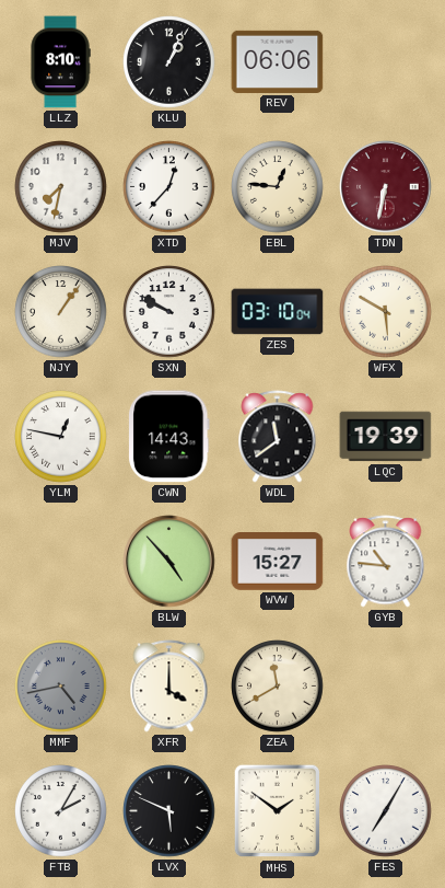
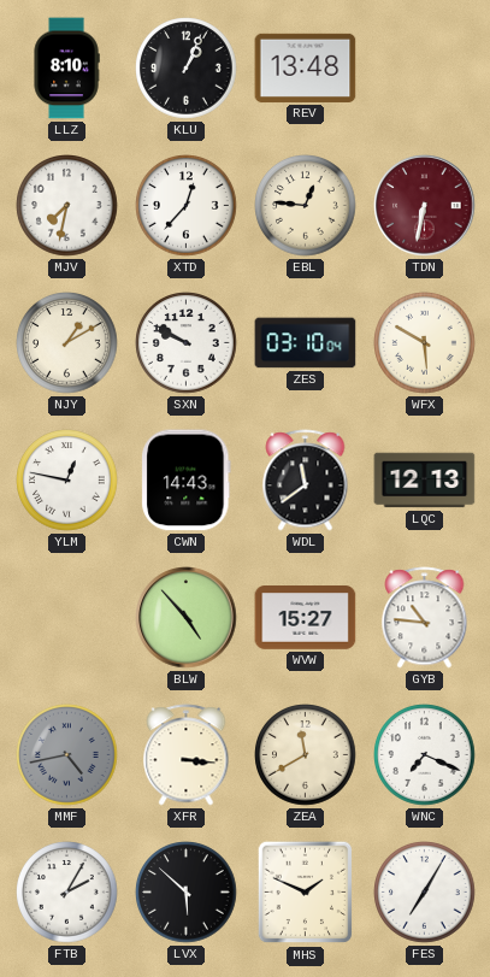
REV: 06:06 -> 13:48
NJY: 1:06 -> 1:10
LQC: 19:39 -> 12:13
XFR: 4:00 -> 3:16
WNC: none -> 7:19
LVX: 5:49 -> 5:52
MHS: 1:51 -> 1:49
